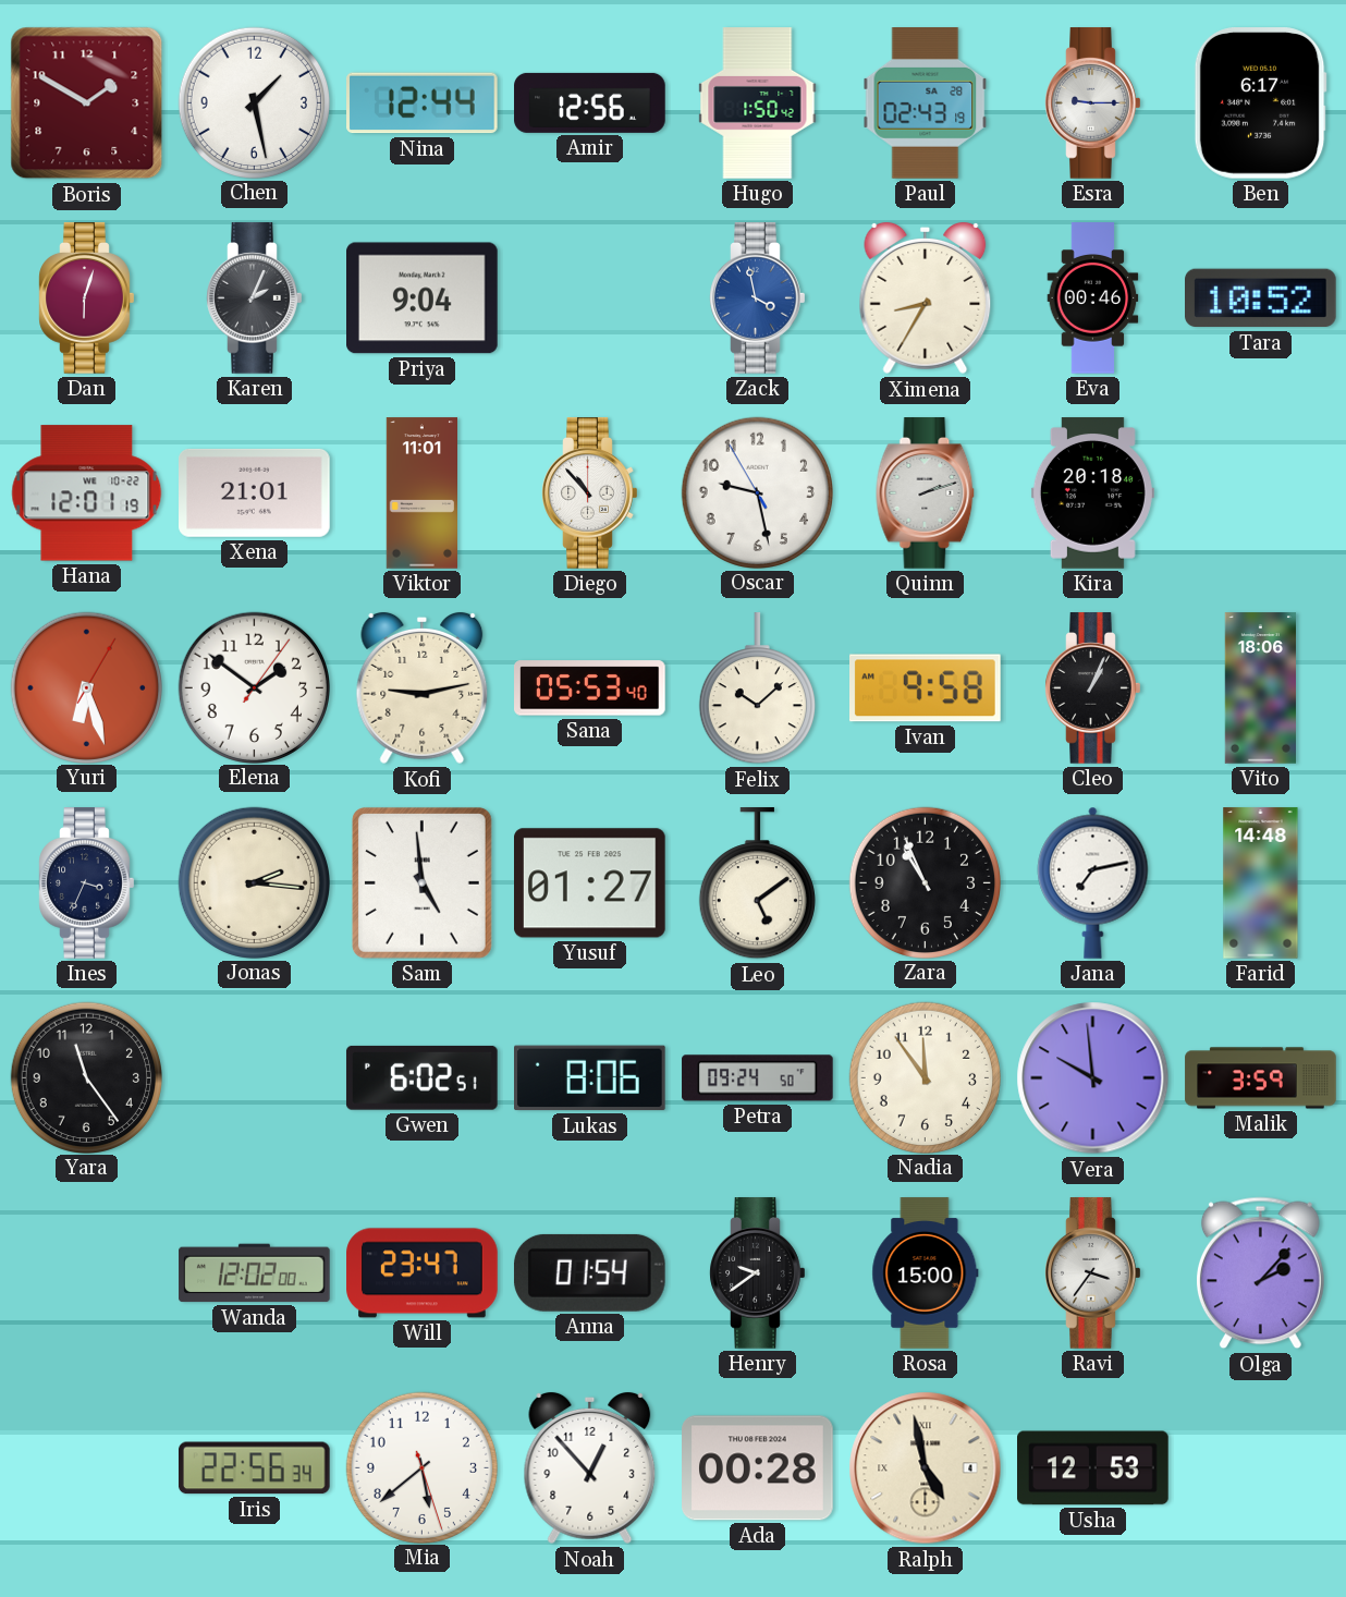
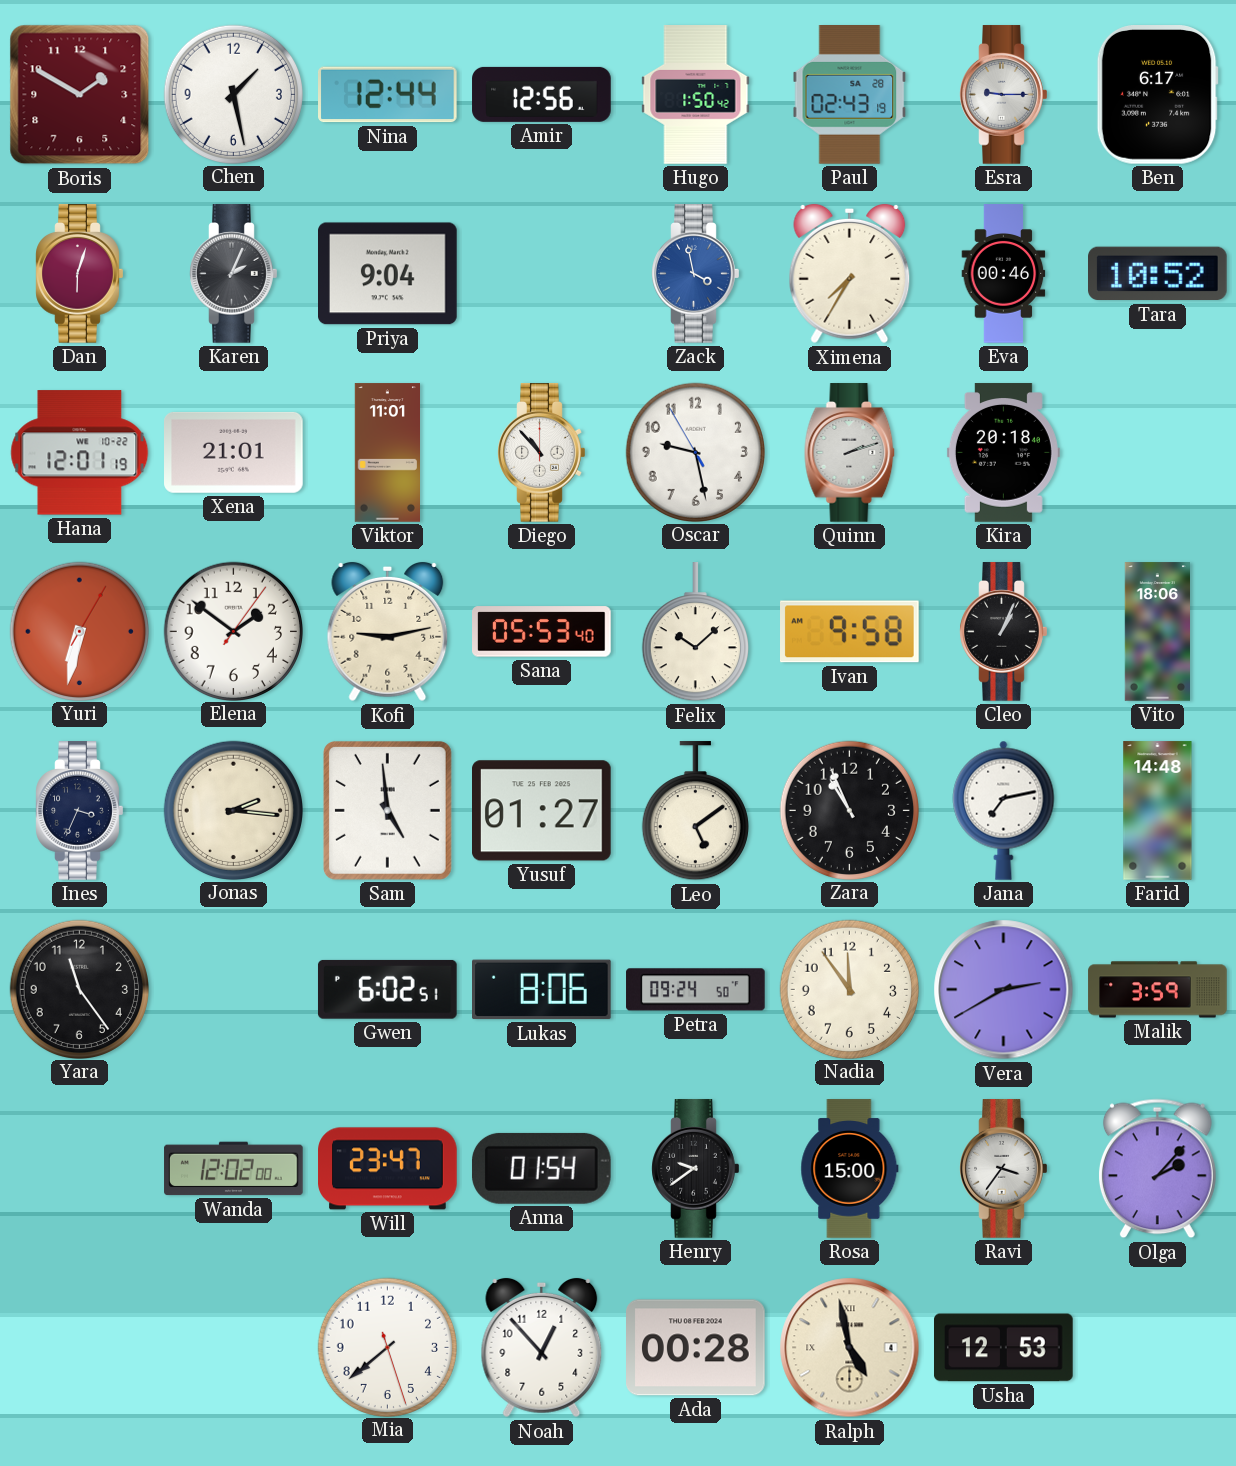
Ximena: 8:35 -> 7:35
Yuri: 6:27 -> 6:32
Vera: 9:59 -> 2:40
Iris: 22:56 -> none
Mia: 5:38 -> 7:38
